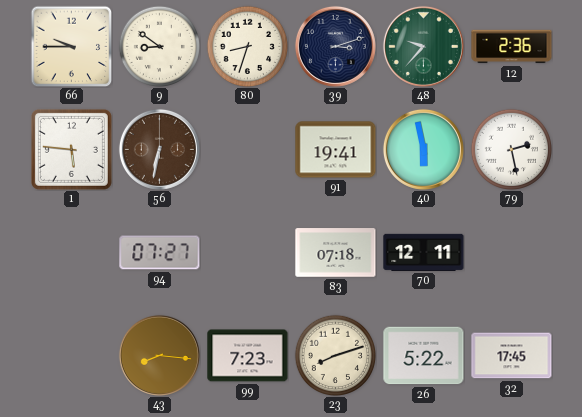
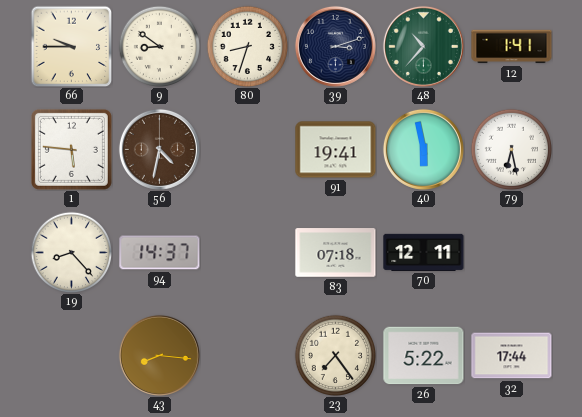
48: 9:37 -> 10:37
12: 2:36 -> 1:41
56: 6:32 -> 4:32
79: 2:28 -> 6:28
19: none -> 8:23
94: 07:27 -> 14:37
99: 7:23 -> none
23: 8:12 -> 7:24
32: 17:45 -> 17:44
